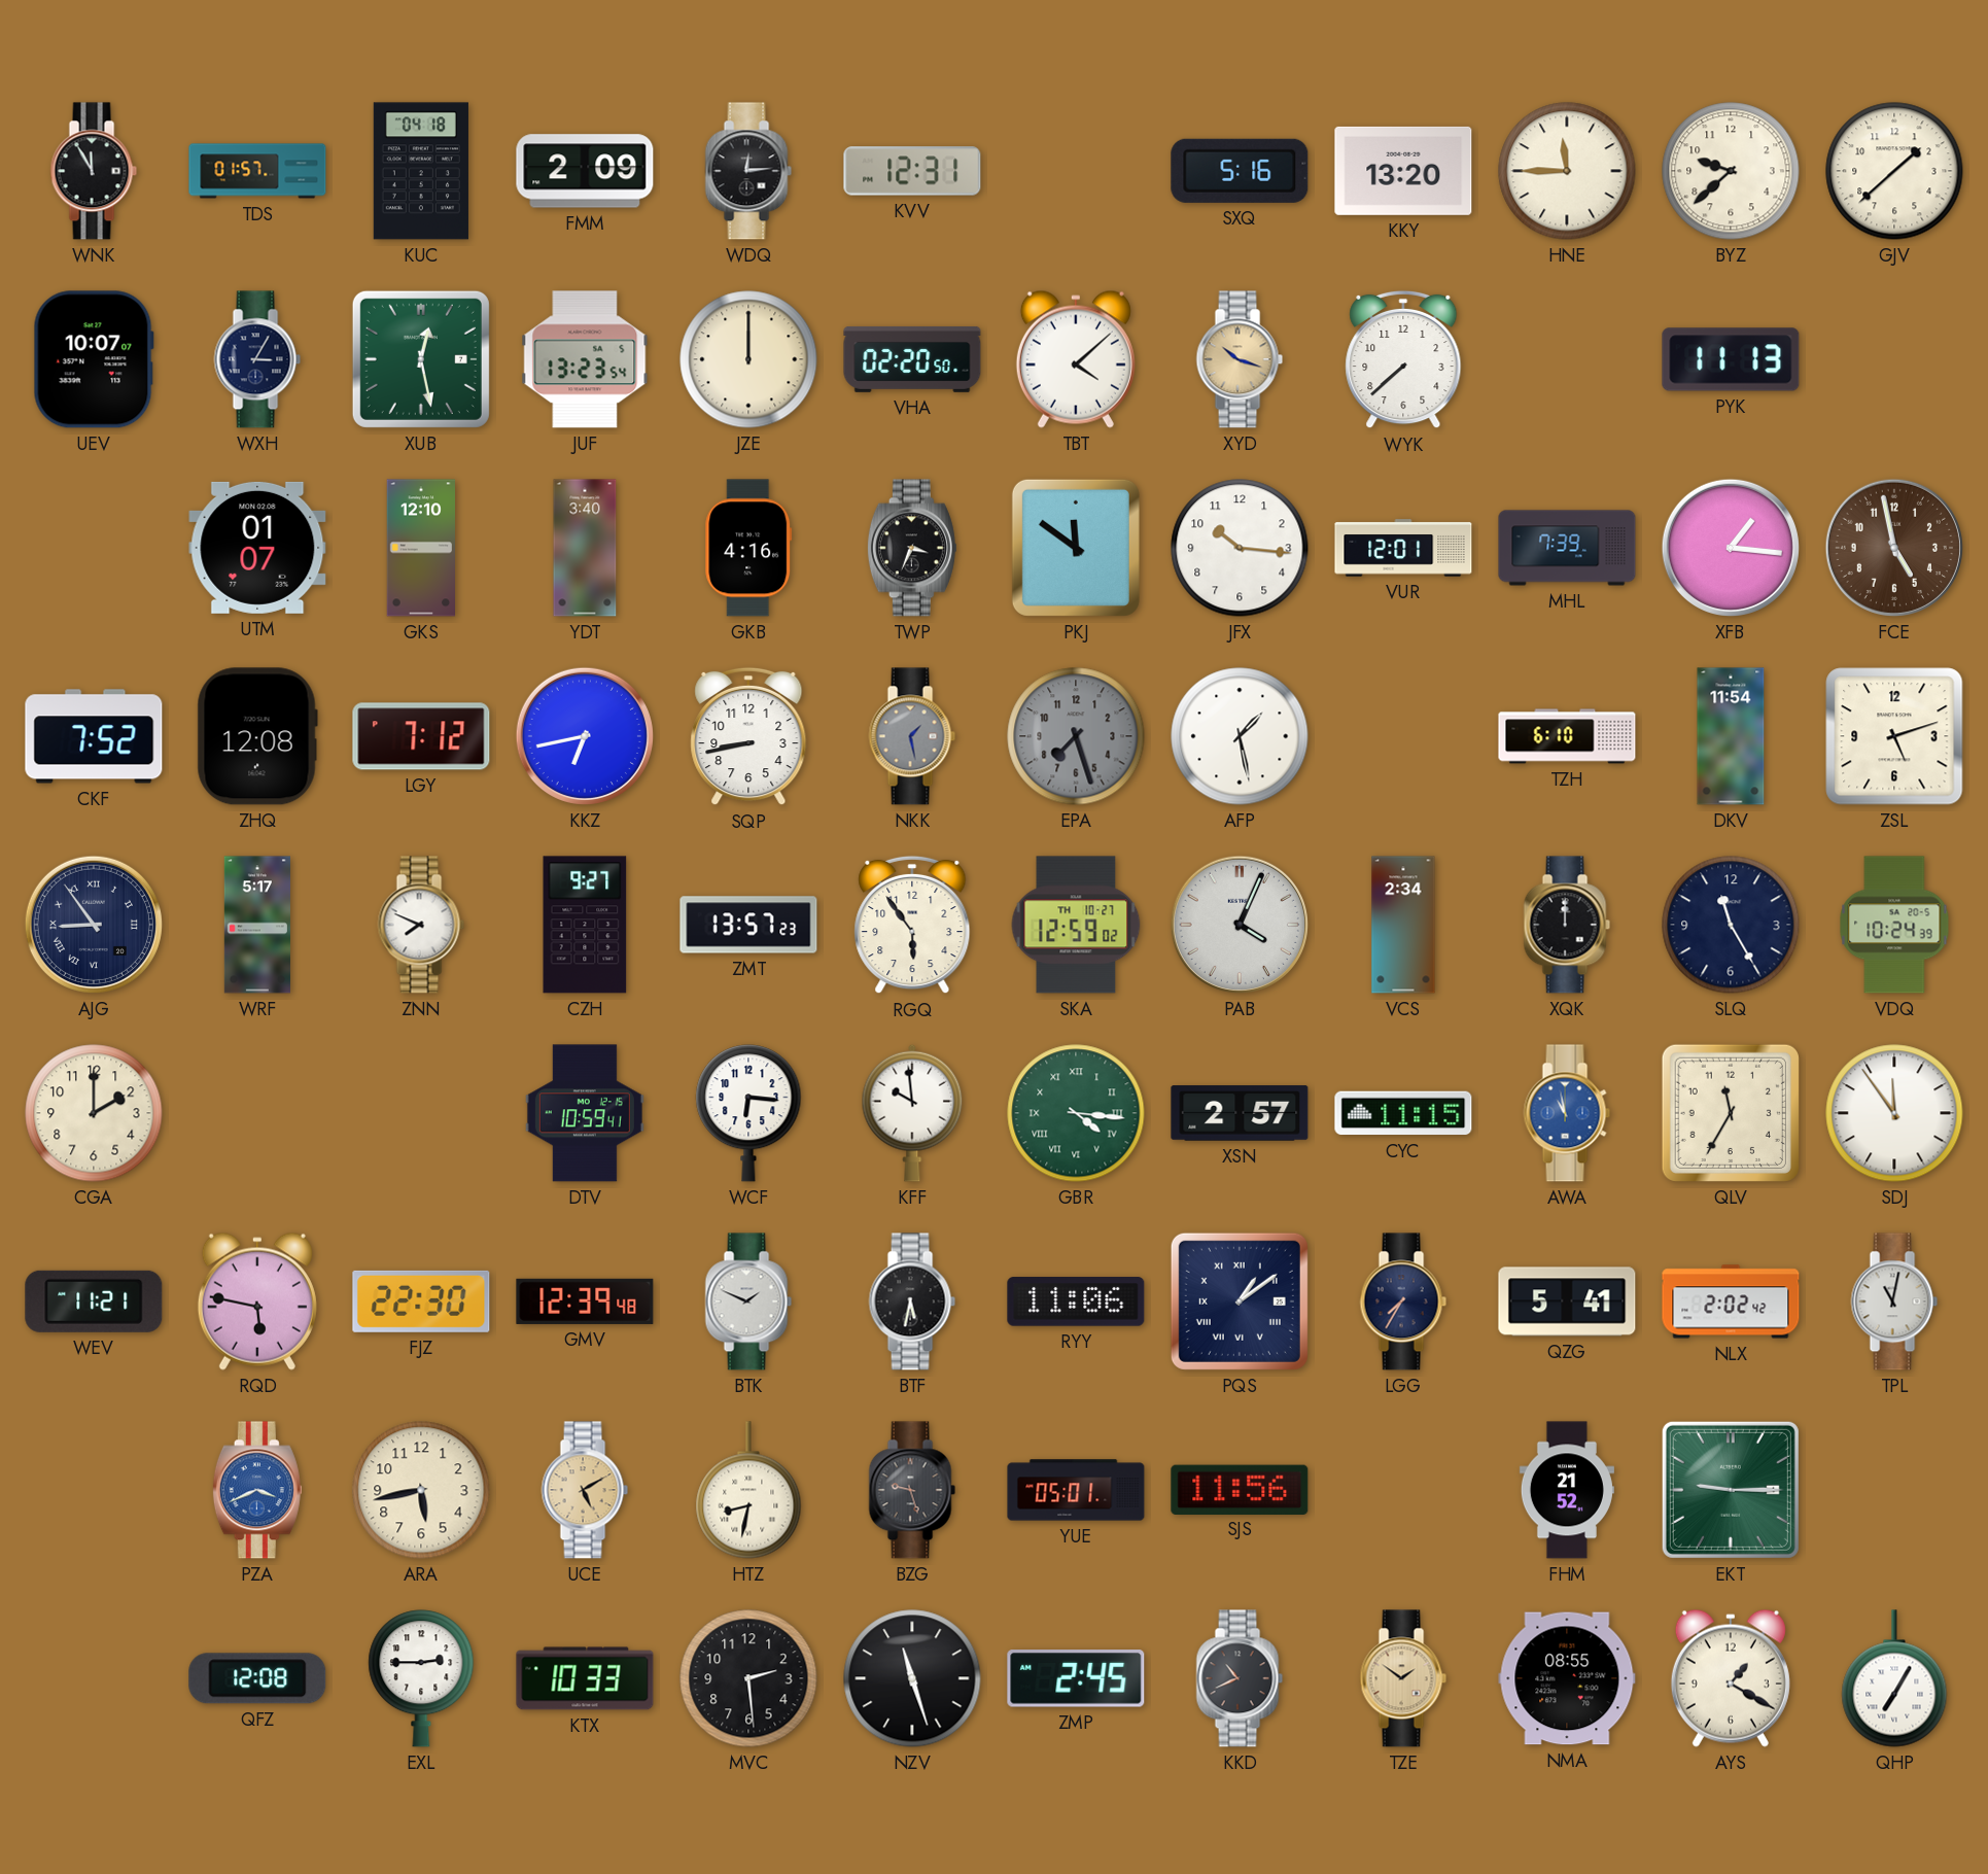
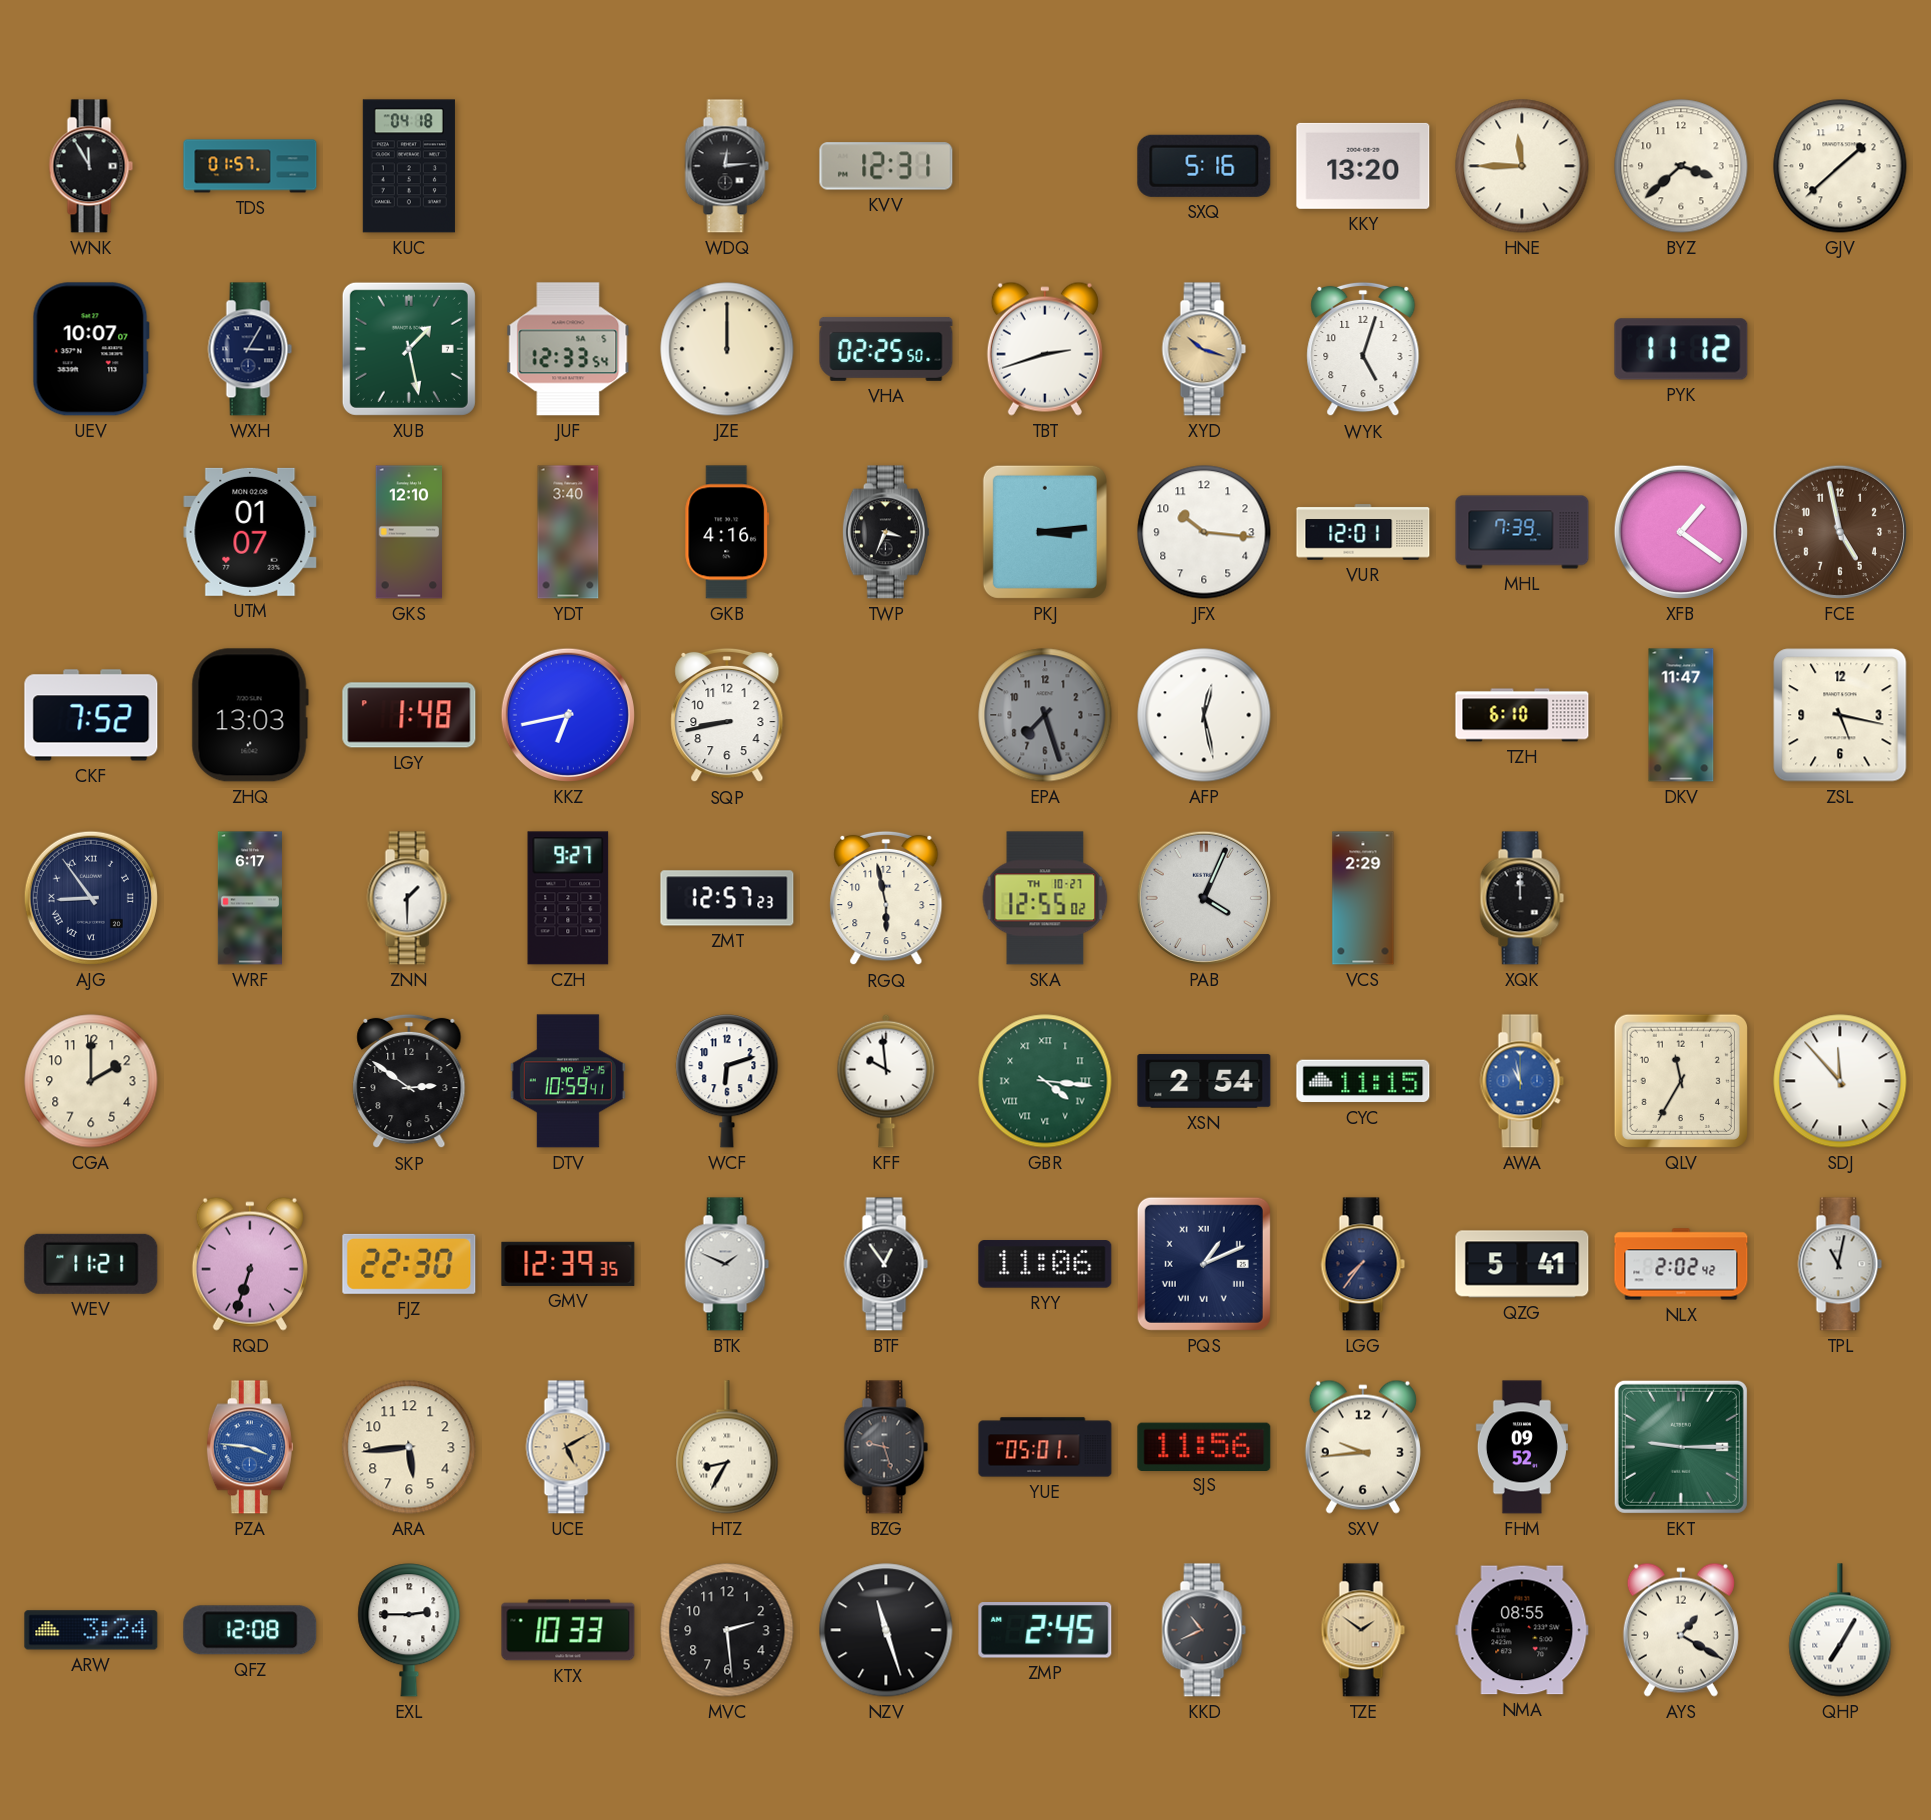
FMM: 2:09 -> none
BYZ: 9:38 -> 3:38
XUB: 12:28 -> 1:28
JUF: 13:23 -> 12:33
VHA: 02:20 -> 02:25
TBT: 4:08 -> 2:42
WYK: 7:38 -> 5:03
PYK: 11:13 -> 11:12
PKJ: 11:51 -> 3:14
XFB: 1:16 -> 1:21
ZHQ: 12:08 -> 13:03
LGY: 7:12 -> 1:48
NKK: 1:28 -> none
AFP: 1:28 -> 12:28
DKV: 11:54 -> 11:47
ZSL: 5:12 -> 5:17
WRF: 5:17 -> 6:17
ZNN: 7:49 -> 1:30
ZMT: 13:57 -> 12:57
RGQ: 5:54 -> 5:58
SKA: 12:59 -> 12:55
VCS: 2:34 -> 2:29
SLQ: 11:25 -> none
VDQ: 10:24 -> none
SKP: none -> 2:51
WCF: 6:16 -> 6:12
XSN: 2:57 -> 2:54
SDJ: 11:54 -> 11:53
RQD: 5:47 -> 6:33
GMV: 12:39:48 -> 12:39:35
BTF: 5:32 -> 12:54
PQS: 1:09 -> 1:11
LGG: 7:35 -> 7:36
PZA: 3:41 -> 3:46
ARA: 5:43 -> 5:44
HTZ: 8:32 -> 8:35
SXV: none -> 9:44
FHM: 21:52 -> 09:52
ARW: none -> 3:24
